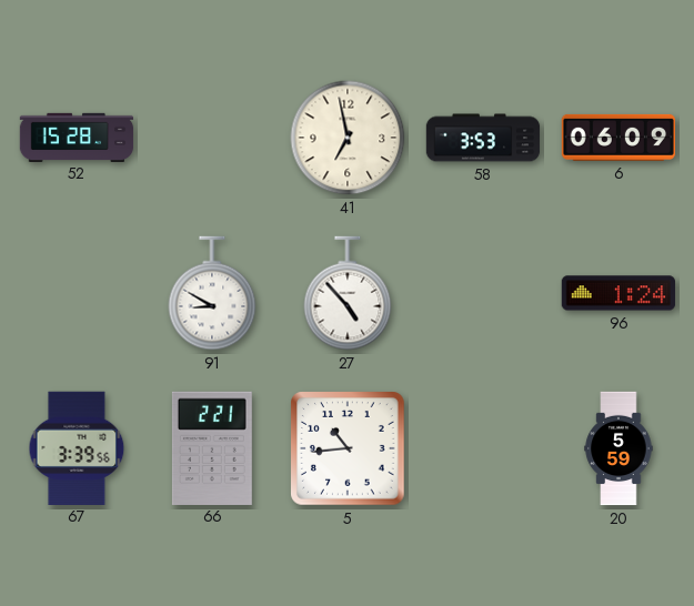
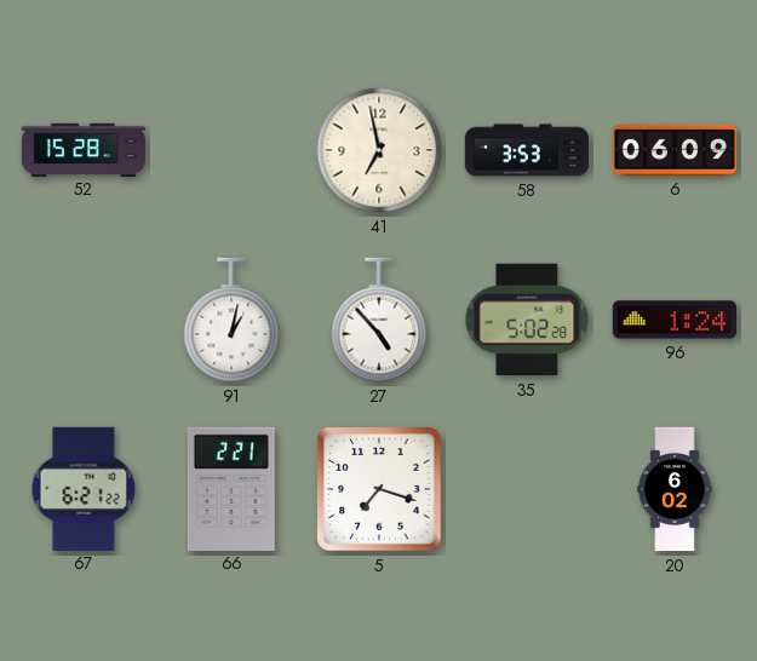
91: 8:50 -> 1:02
35: none -> 5:02
67: 3:39 -> 6:21
5: 10:44 -> 7:18
20: 5:59 -> 6:02
